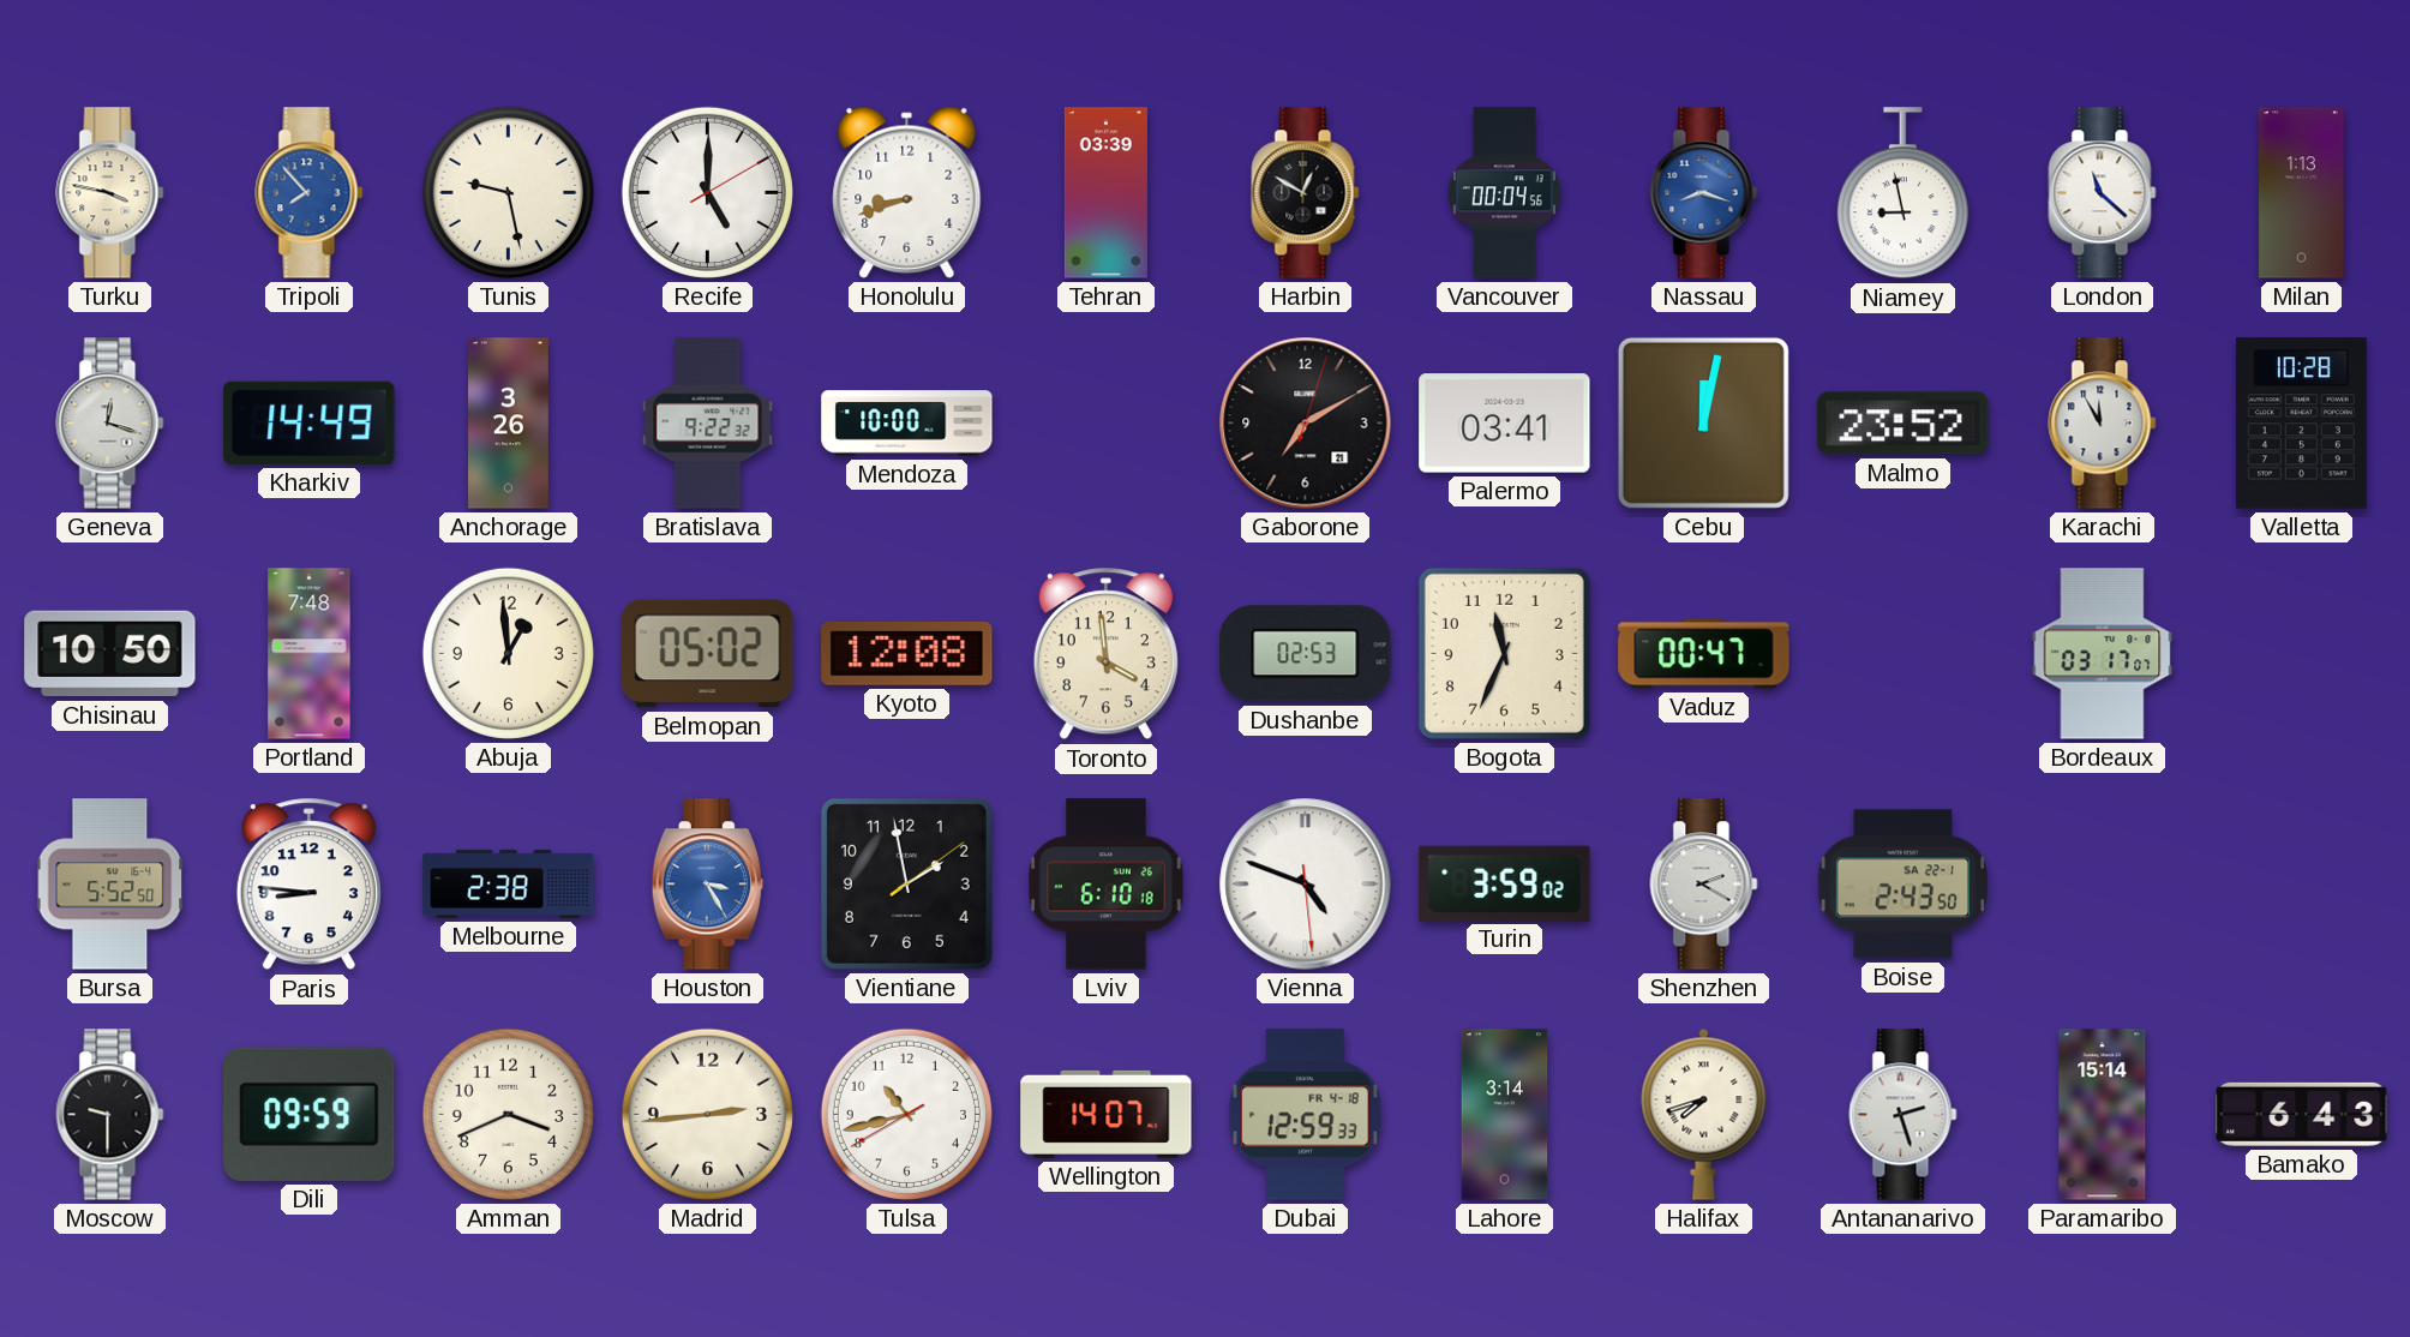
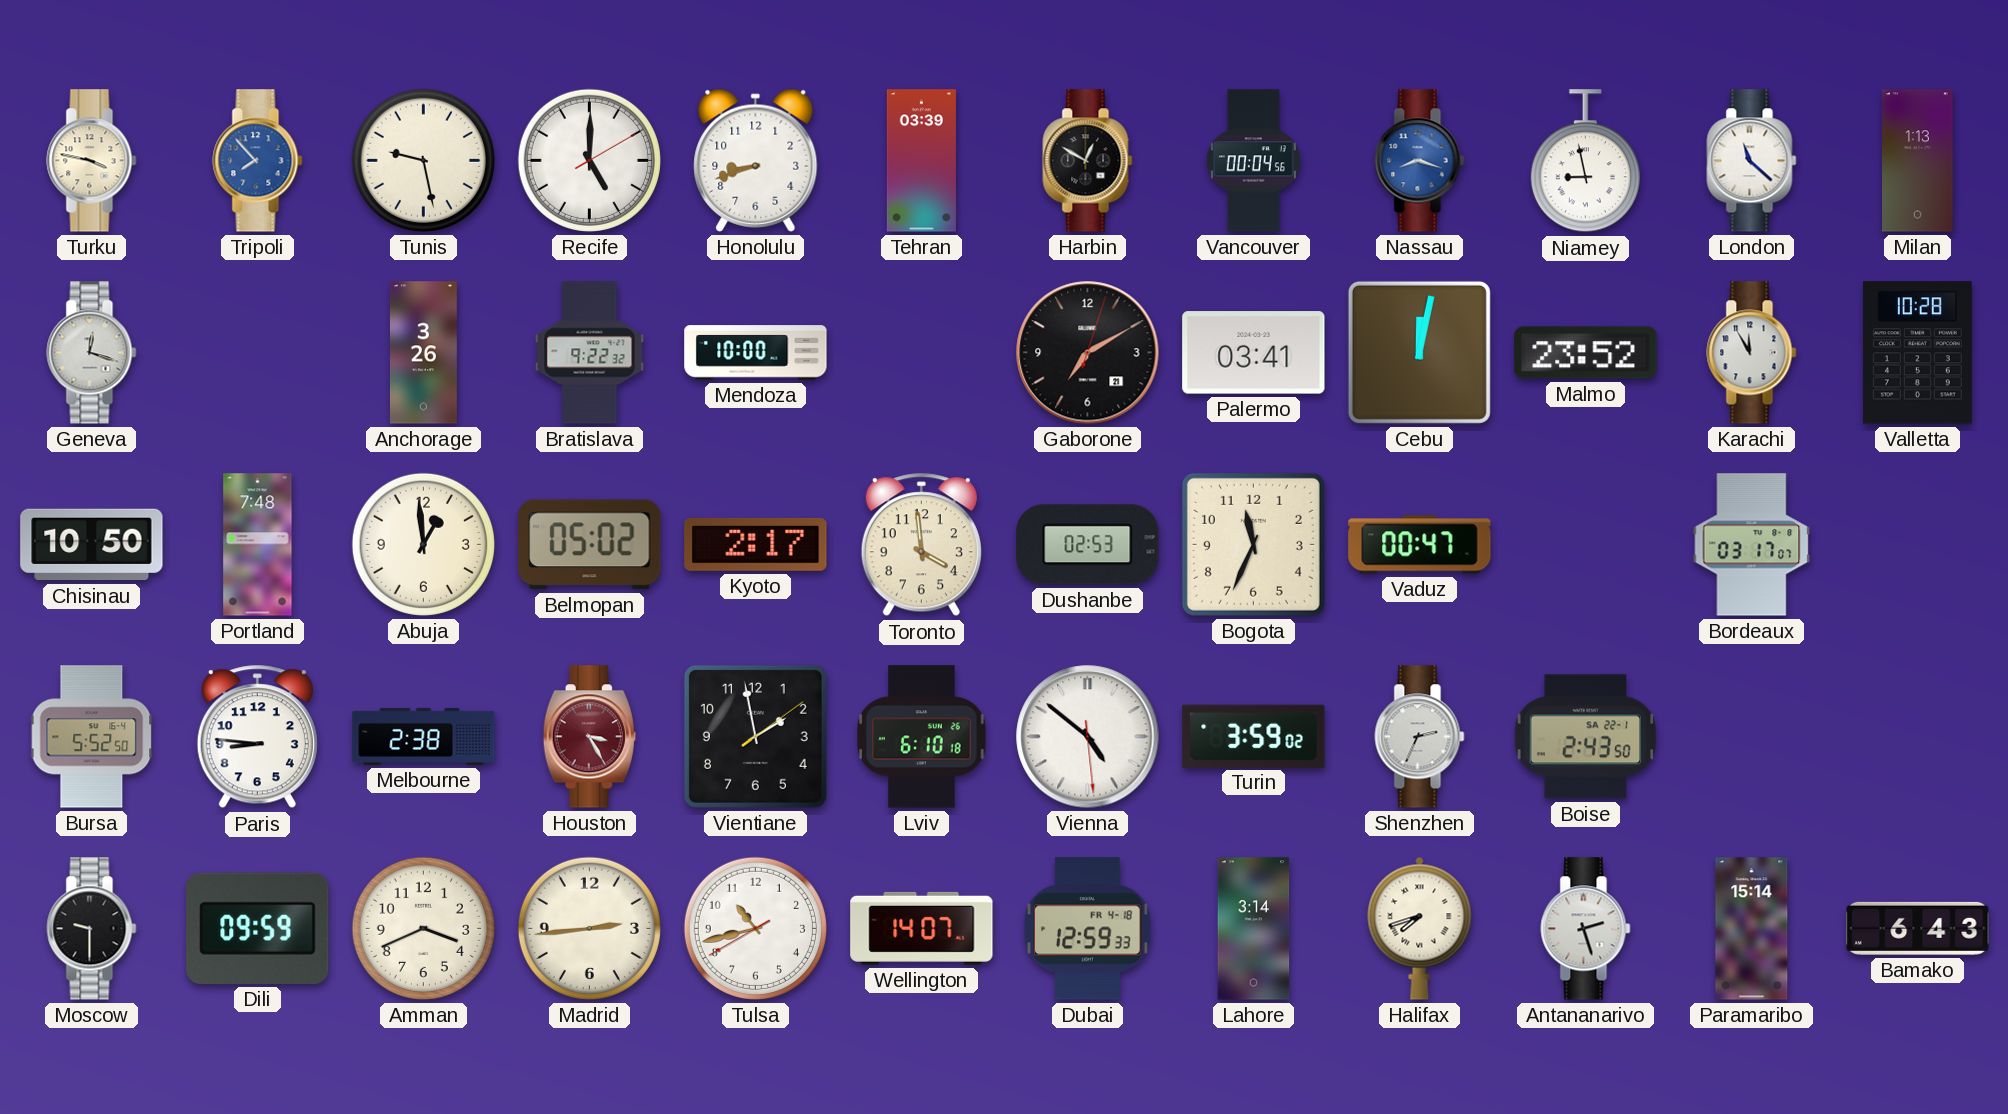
Kharkiv: 14:49 -> none
Kyoto: 12:08 -> 2:17
Houston dial: blue -> burgundy
Vienna: 4:48 -> 4:51
Shenzhen: 2:20 -> 2:34
